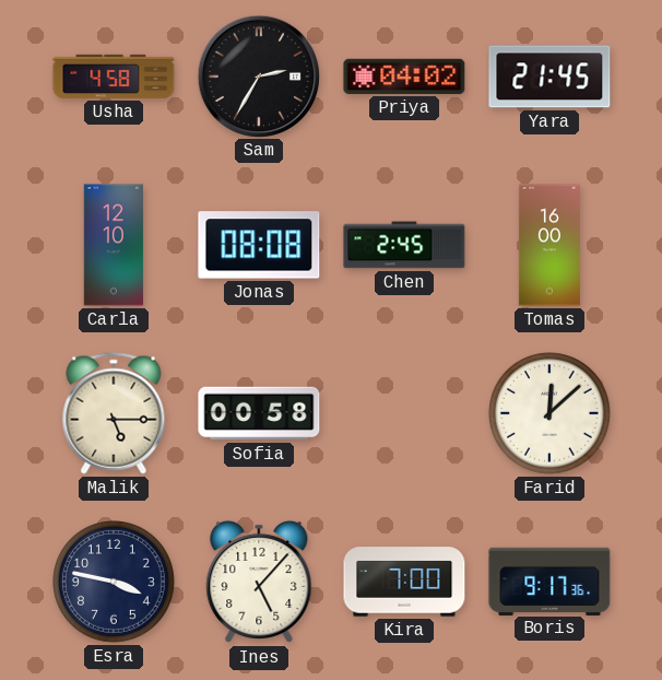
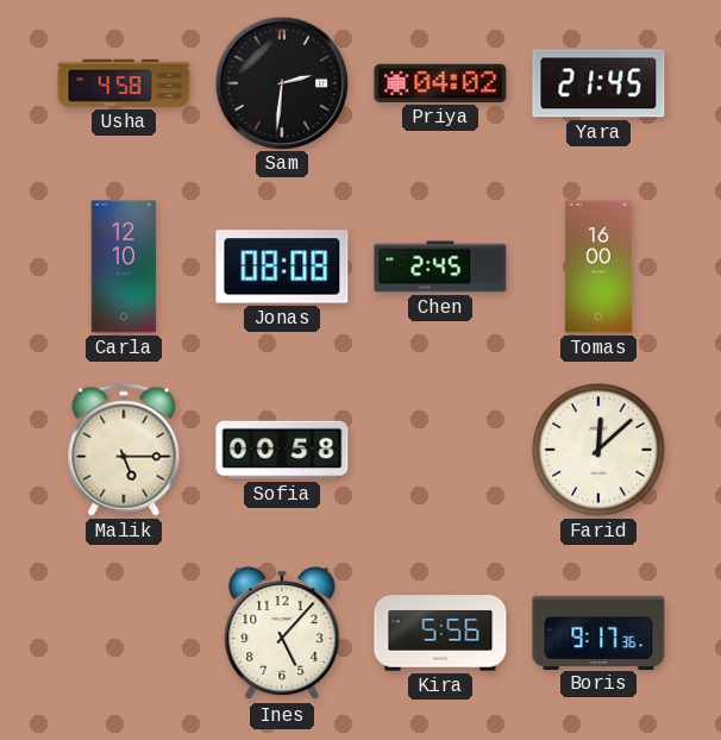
Sam: 2:35 -> 2:31
Esra: 3:47 -> none
Kira: 7:00 -> 5:56
